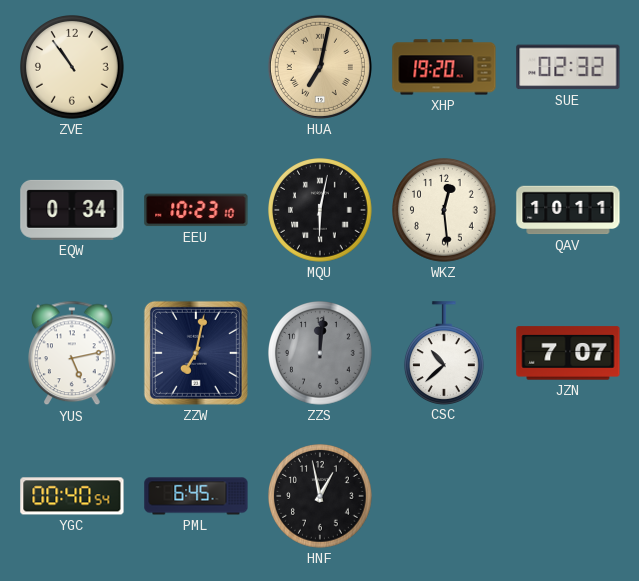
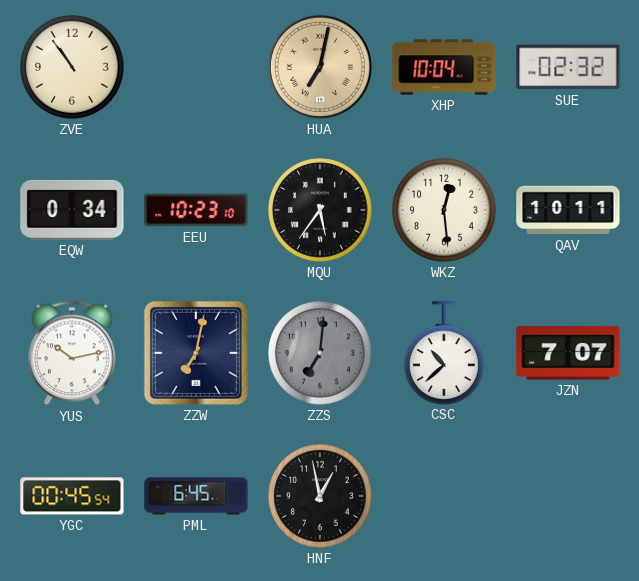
XHP: 19:20 -> 10:04
MQU: 6:02 -> 5:36
YUS: 5:13 -> 10:13
ZZS: 12:01 -> 7:01
YGC: 00:40 -> 00:45
